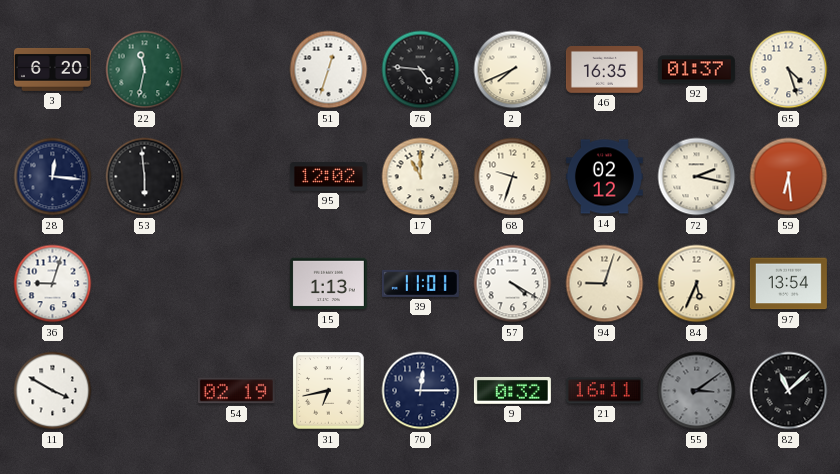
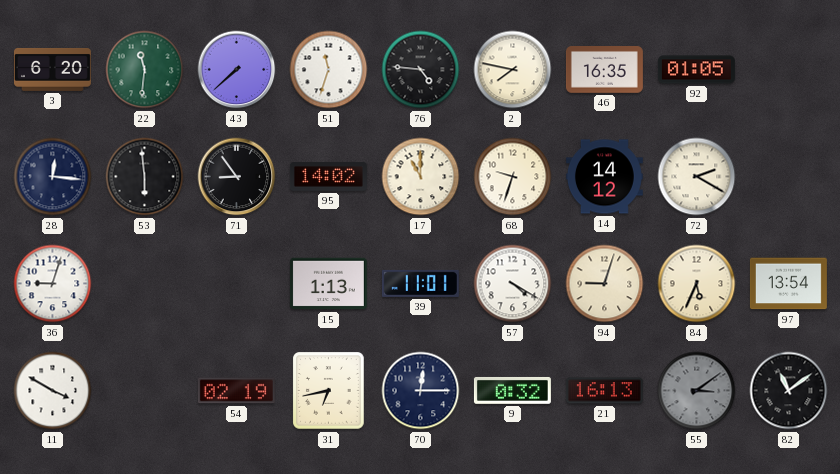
22: 11:32 -> 11:31
43: none -> 7:38
51: 12:33 -> 11:33
2: 7:41 -> 7:47
92: 01:37 -> 01:05
65: 4:27 -> none
71: none -> 8:54
95: 12:02 -> 14:02
14: 02:12 -> 14:12
72: 2:17 -> 2:20
59: 6:29 -> none
21: 16:11 -> 16:13
82: 11:08 -> 11:09
